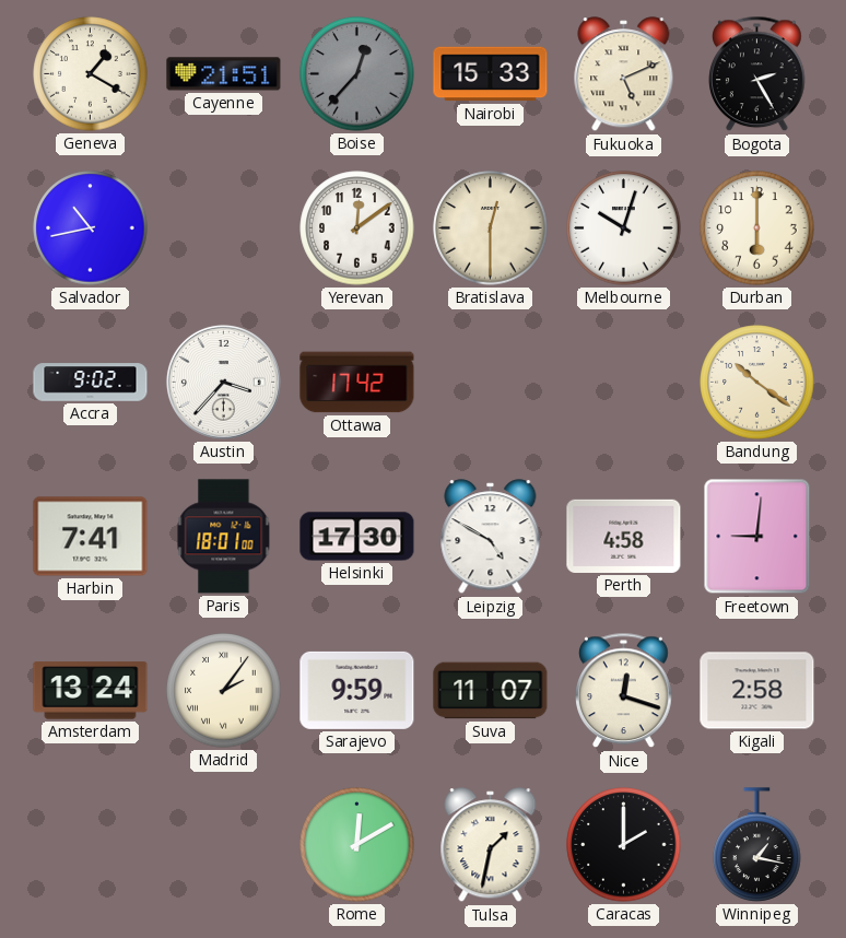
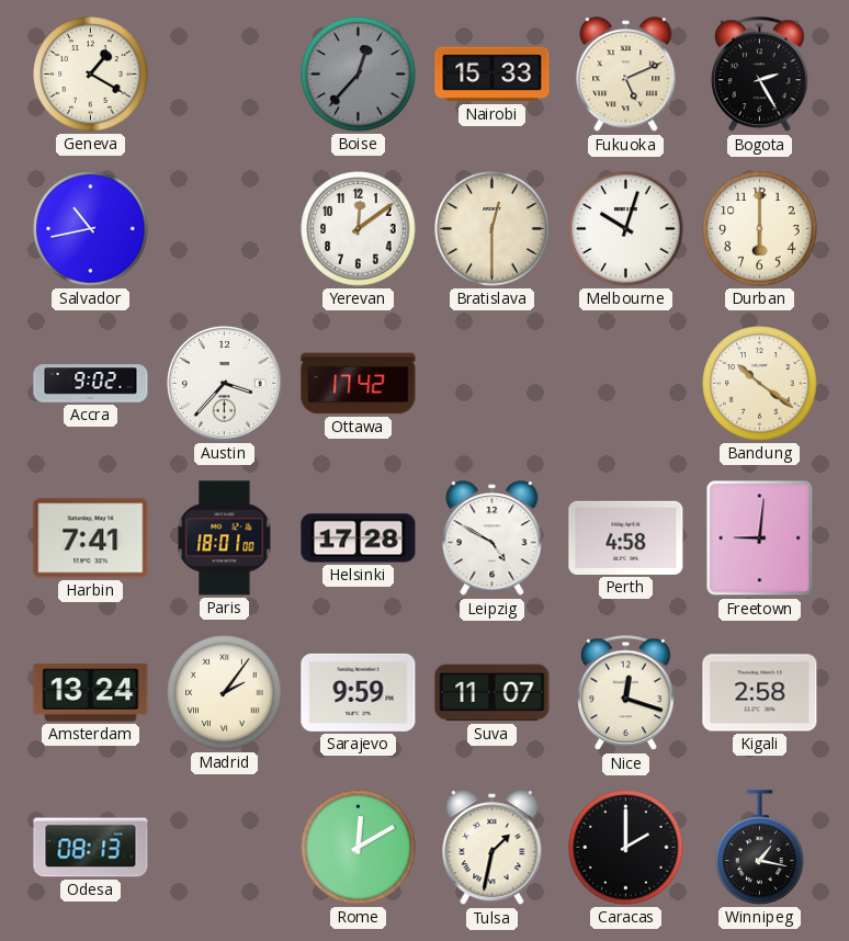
Cayenne: 21:51 -> none
Helsinki: 17:30 -> 17:28
Odesa: none -> 08:13
